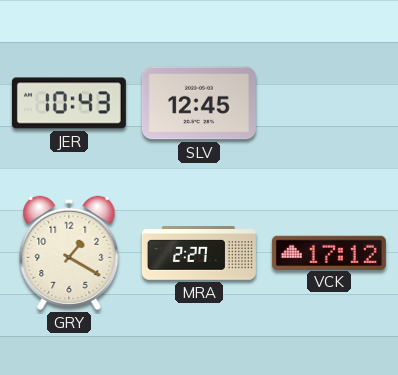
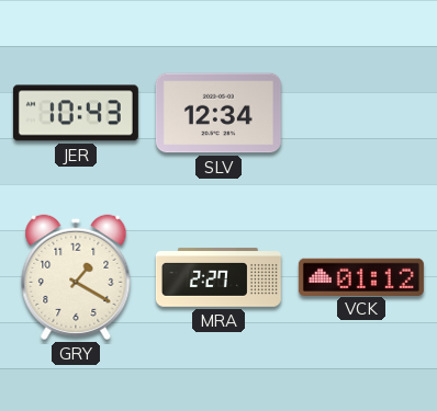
SLV: 12:45 -> 12:34
VCK: 17:12 -> 01:12
